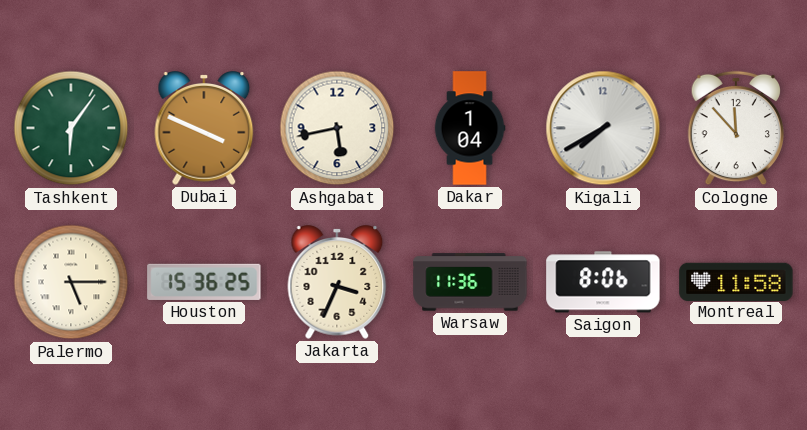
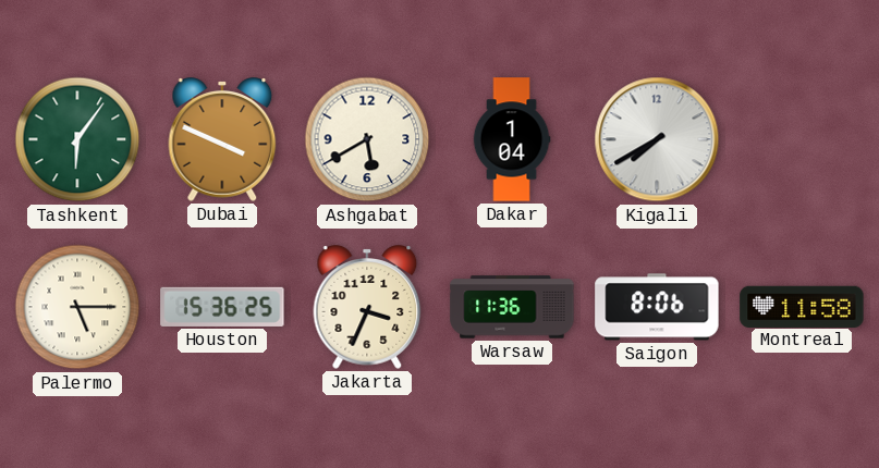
Ashgabat: 5:43 -> 5:40
Cologne: 11:53 -> none
